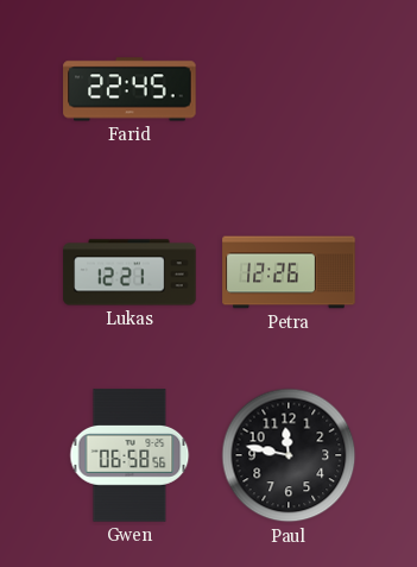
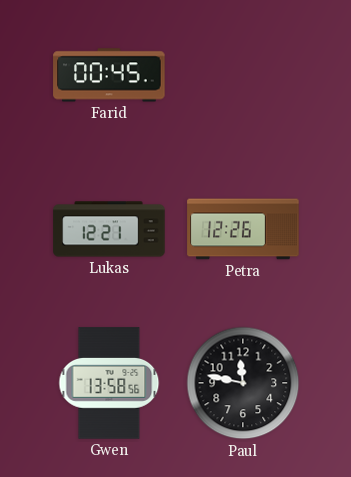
Farid: 22:45 -> 00:45
Gwen: 06:58 -> 13:58
